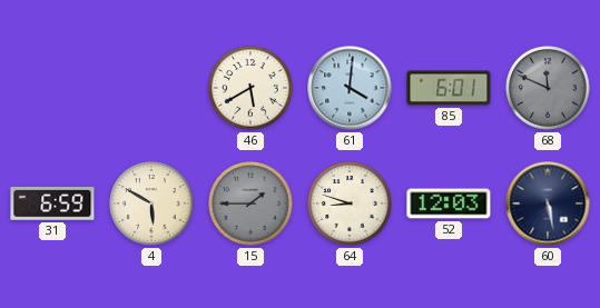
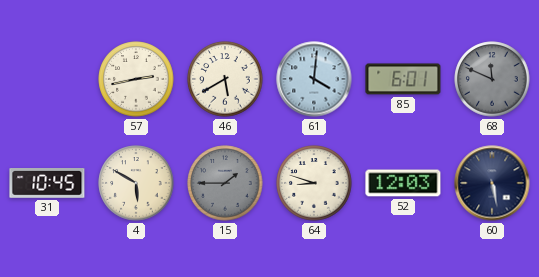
57: none -> 2:43
31: 6:59 -> 10:45
